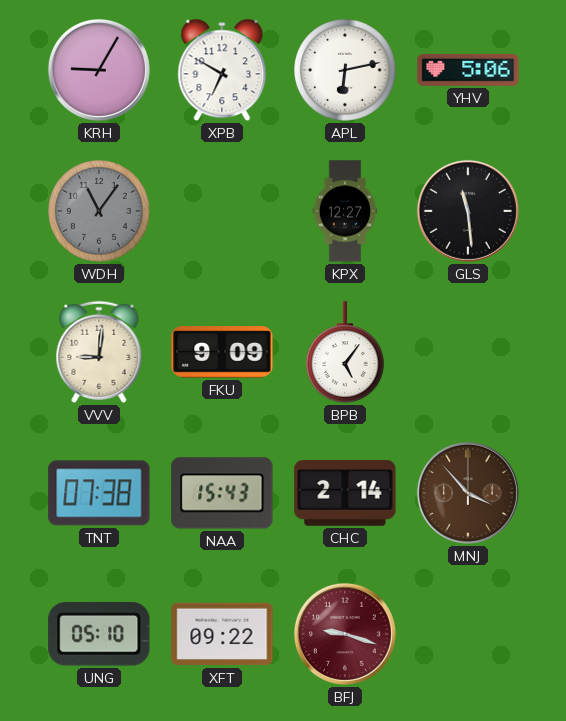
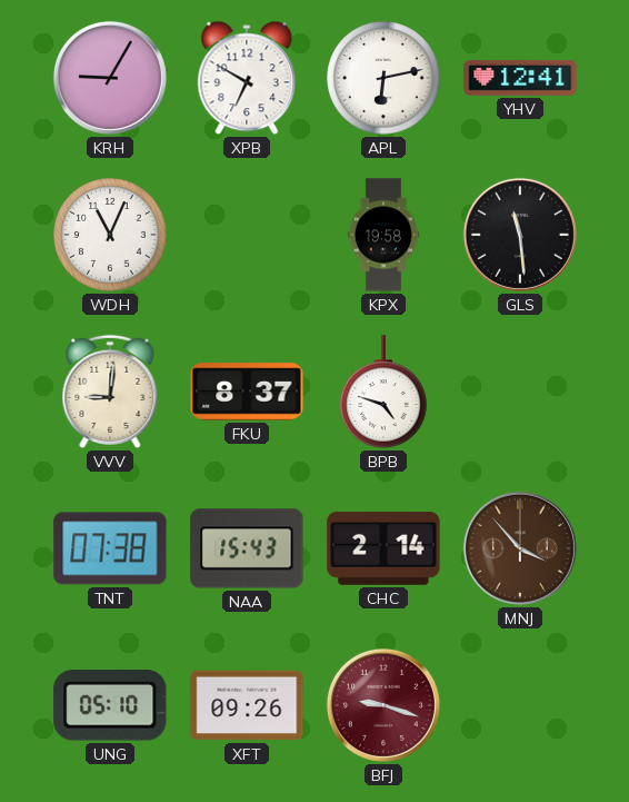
YHV: 5:06 -> 12:41
WDH: 11:06 -> 11:04
WDH dial: grey -> white
KPX: 12:27 -> 19:58
FKU: 9:09 -> 8:37
BPB: 5:06 -> 4:48
XFT: 09:22 -> 09:26
